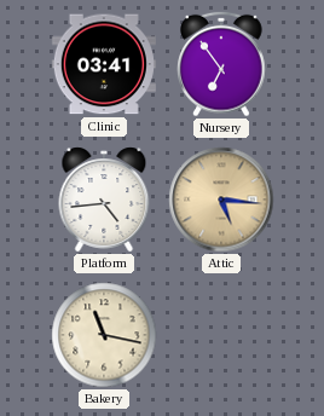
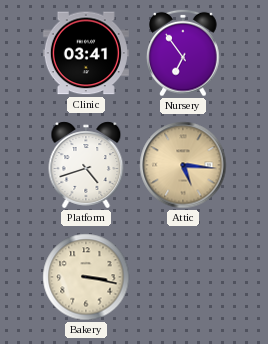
Platform: 4:44 -> 4:42
Bakery: 11:17 -> 3:17
